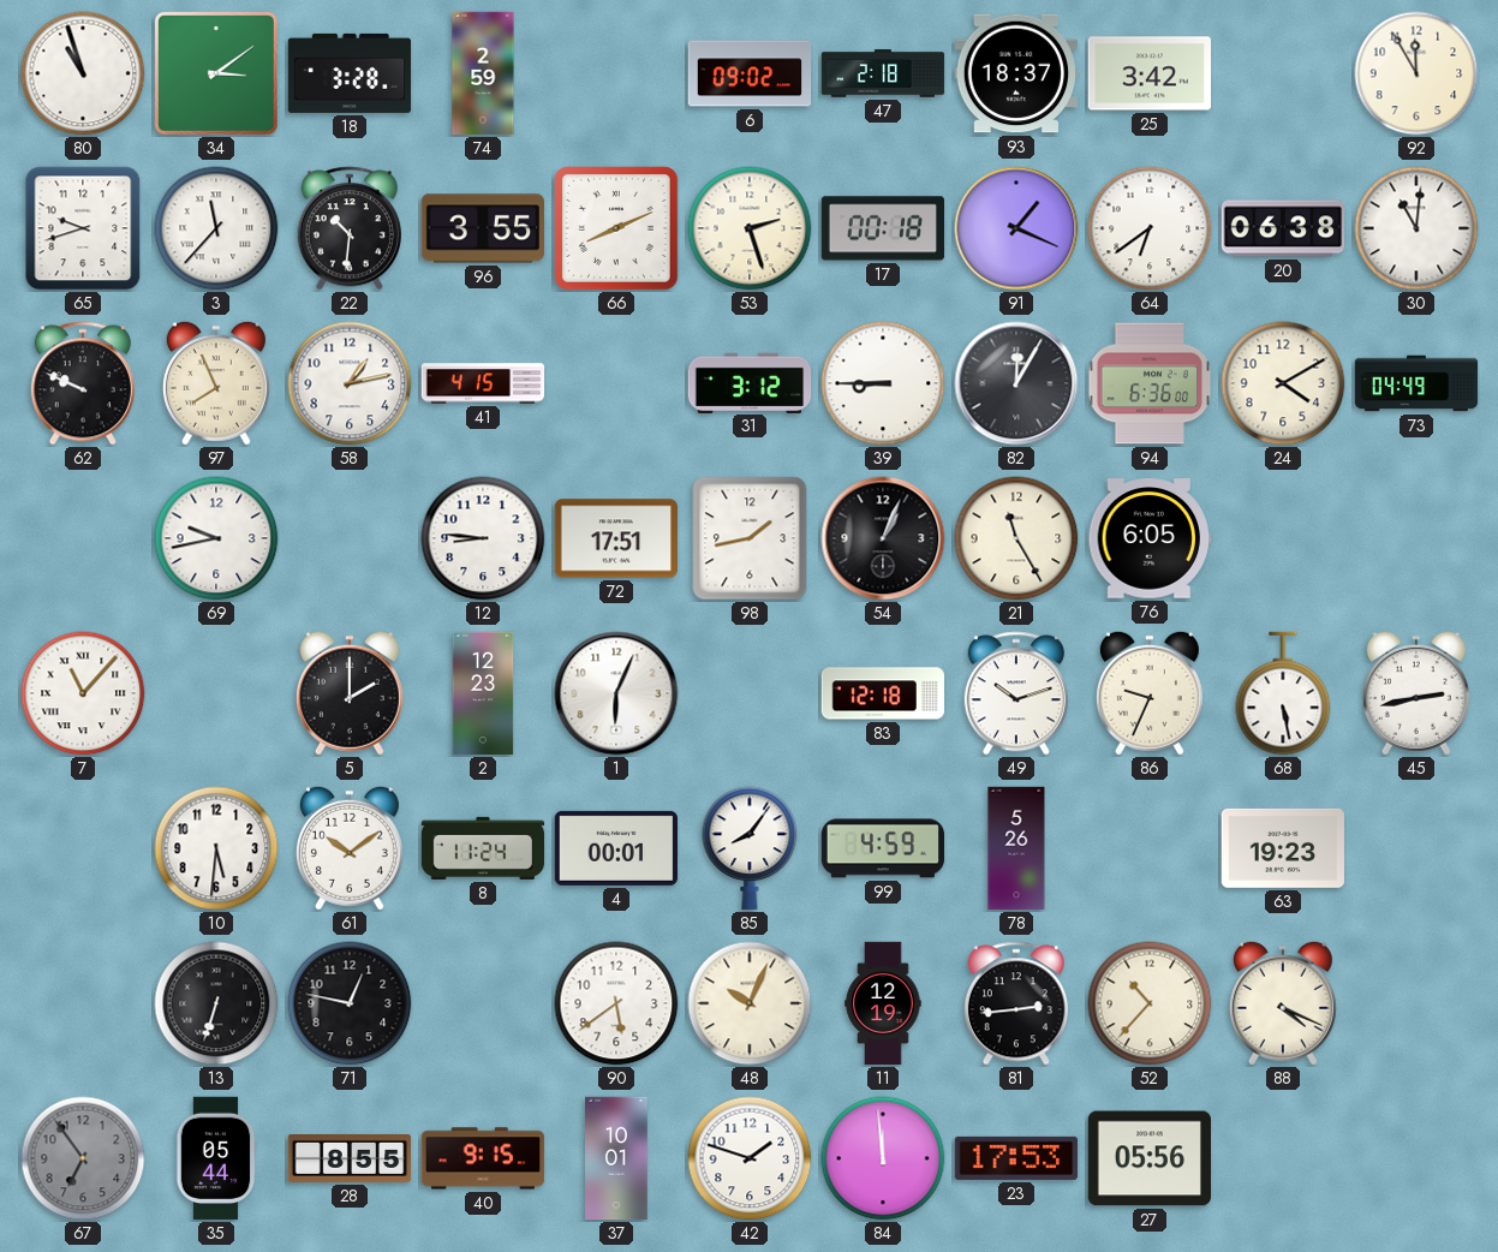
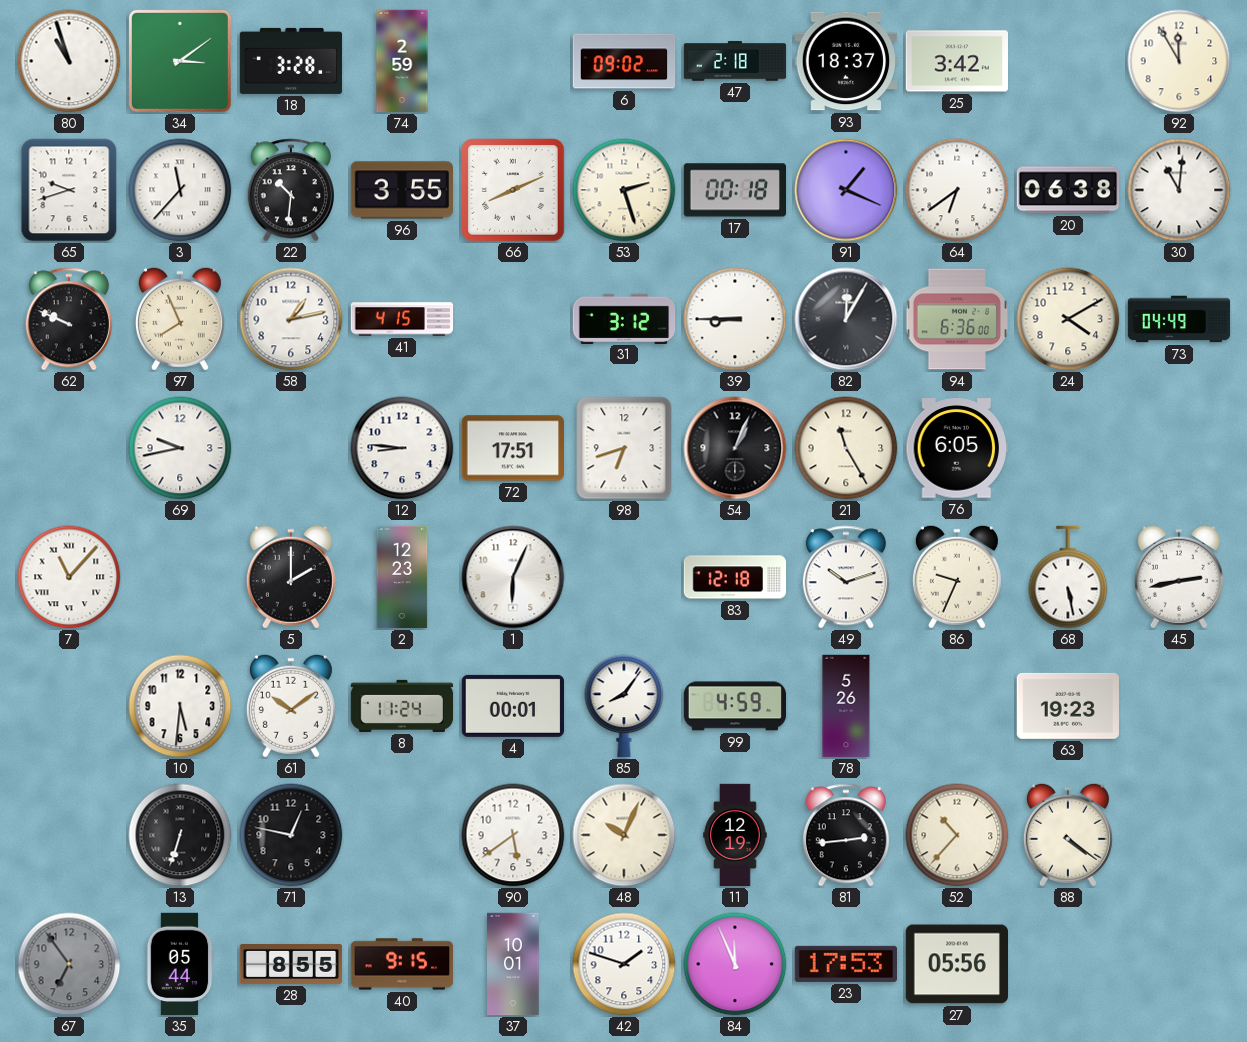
98: 1:43 -> 6:42
88: 4:19 -> 4:21
84: 11:59 -> 11:56
